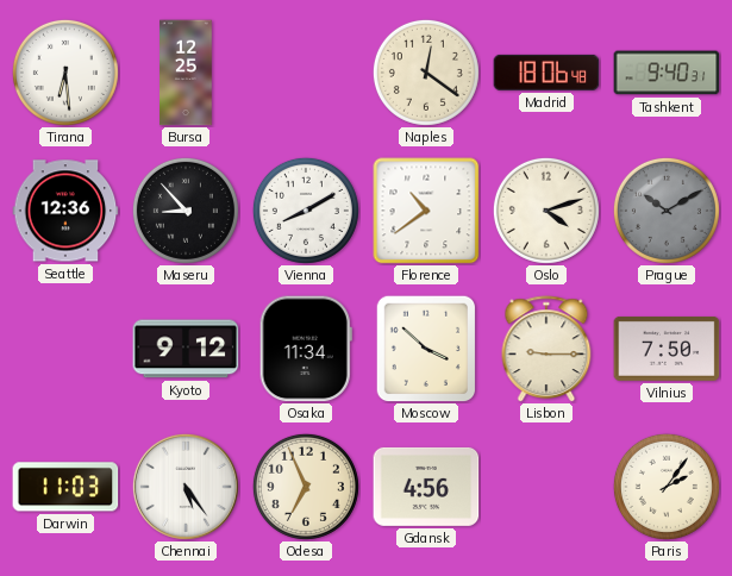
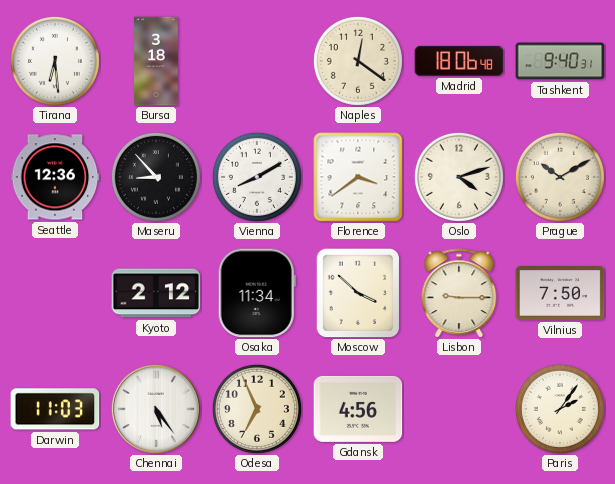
Bursa: 12:25 -> 3:18
Florence: 10:39 -> 3:39
Prague dial: grey -> cream
Kyoto: 9:12 -> 2:12
